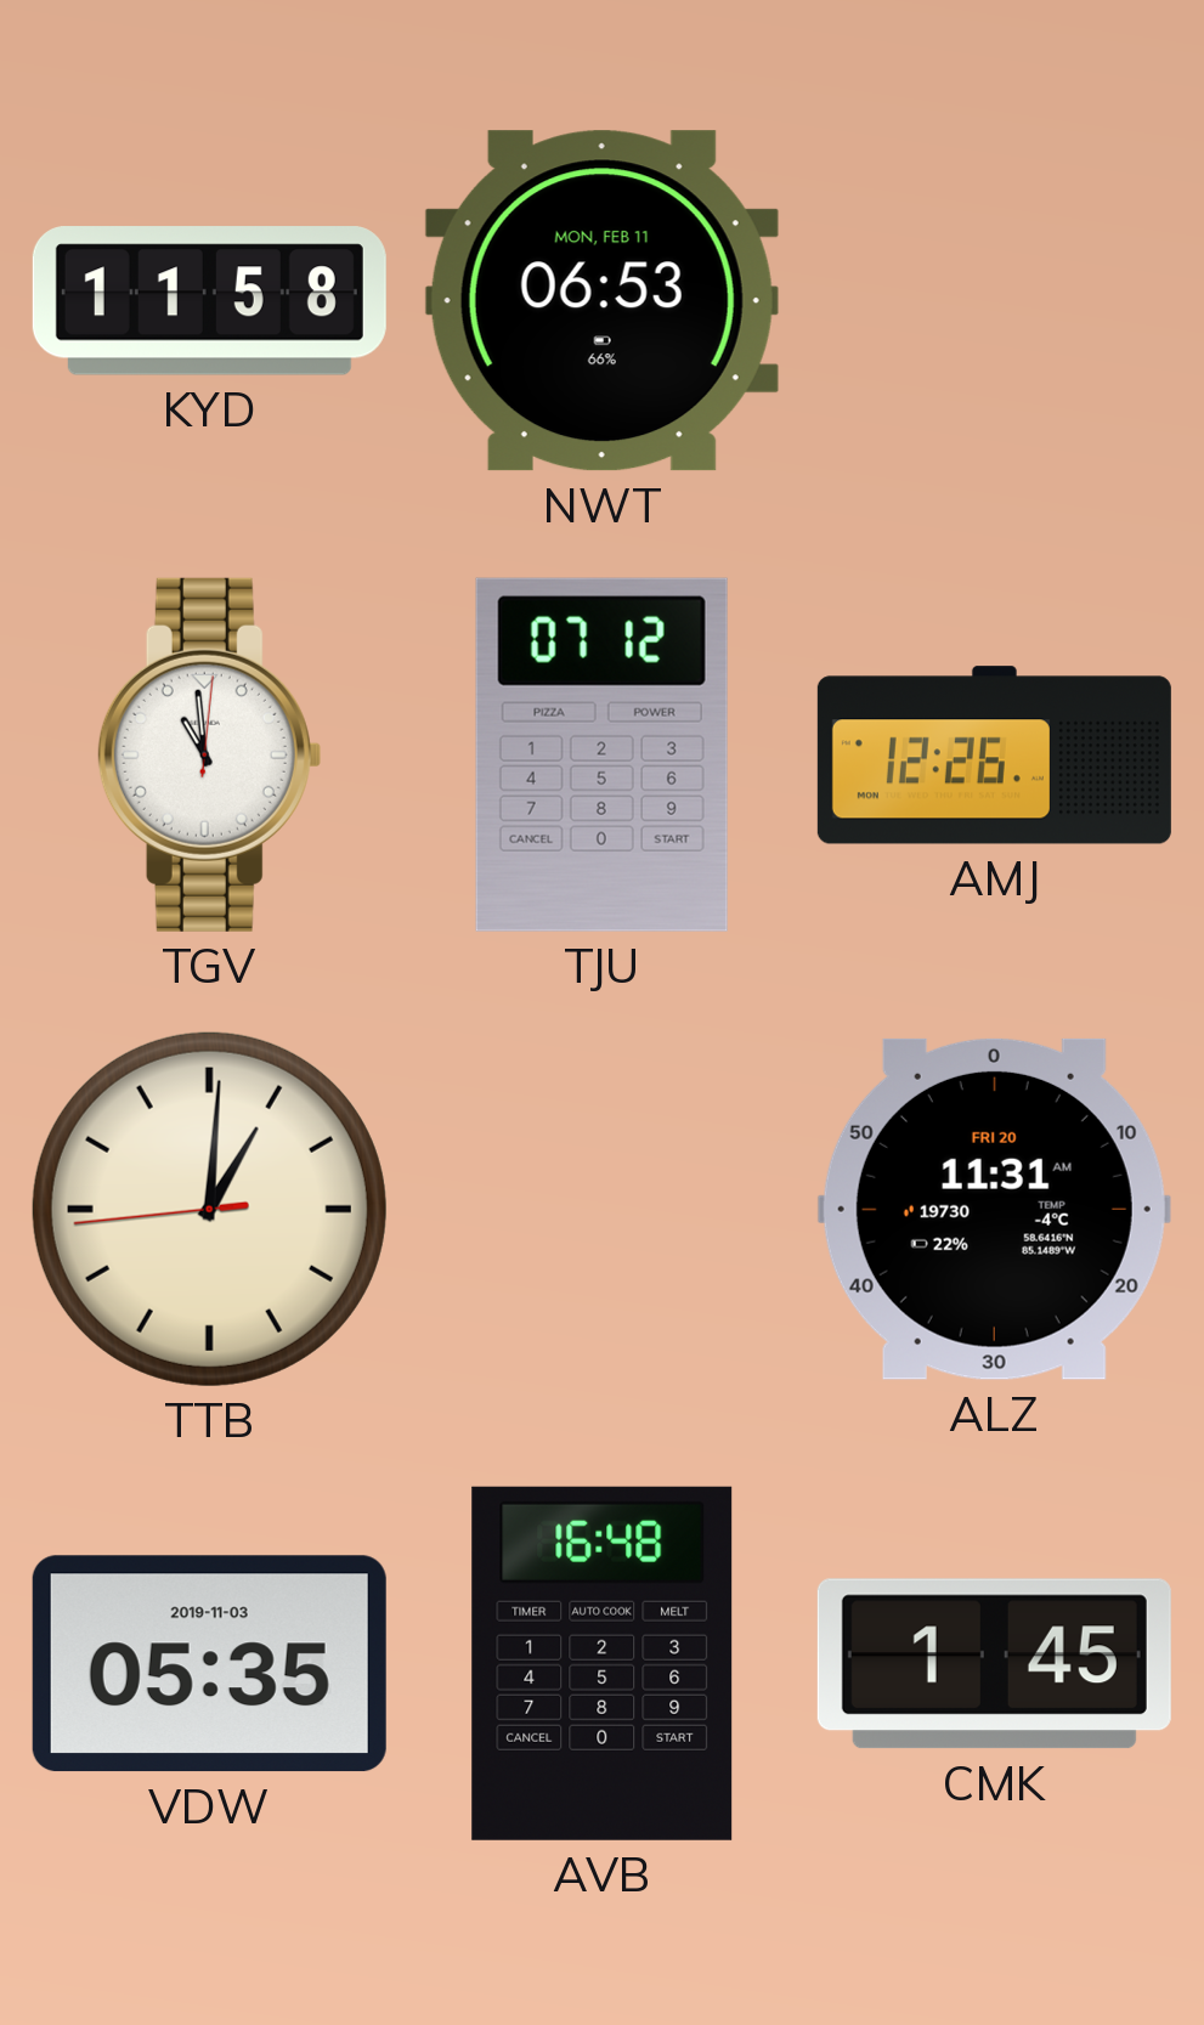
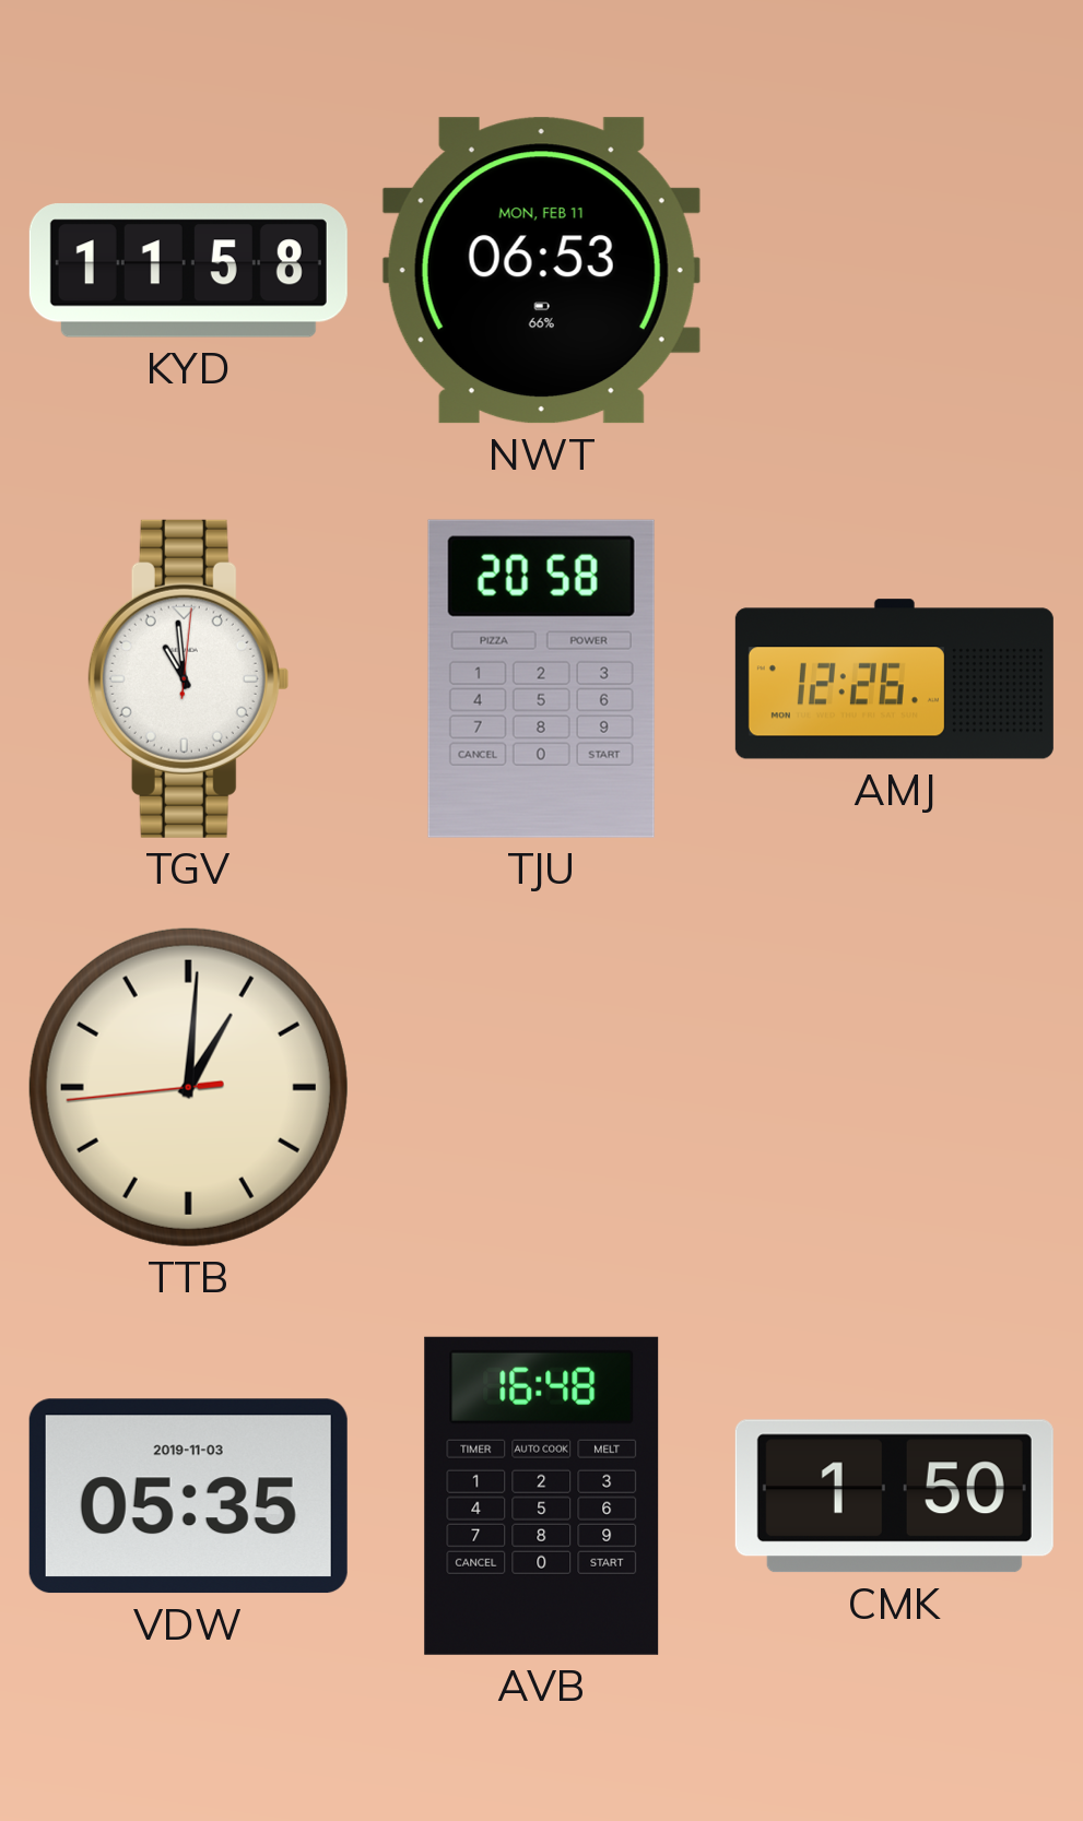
TJU: 07:12 -> 20:58
ALZ: 11:31 -> none
CMK: 1:45 -> 1:50
